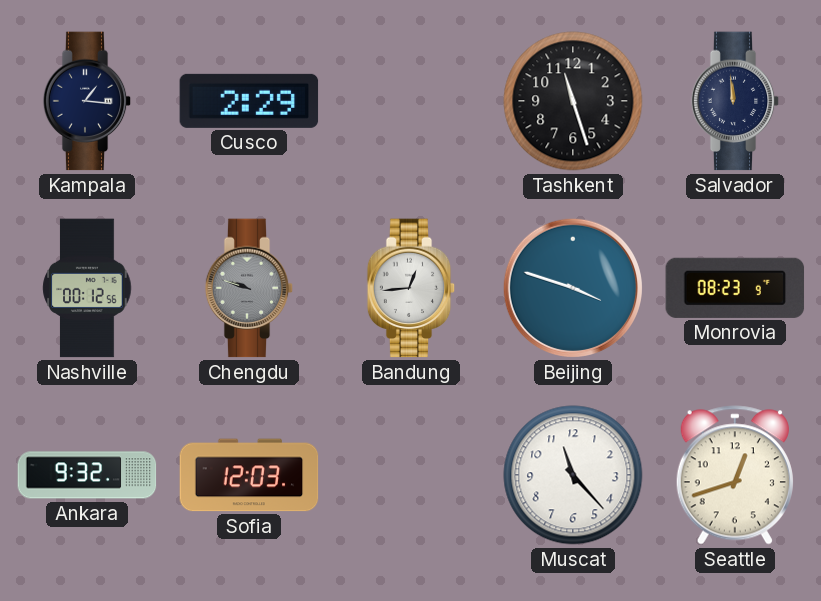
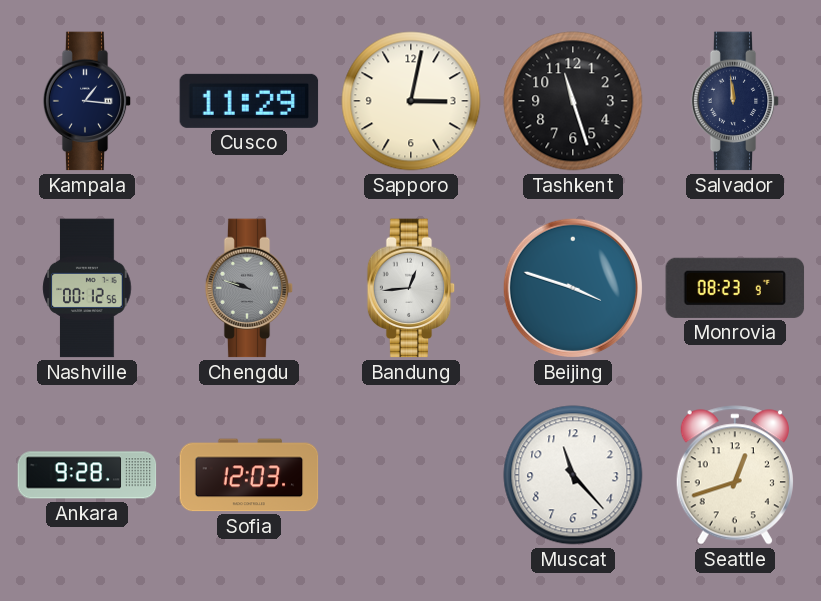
Cusco: 2:29 -> 11:29
Sapporo: none -> 3:02
Ankara: 9:32 -> 9:28
